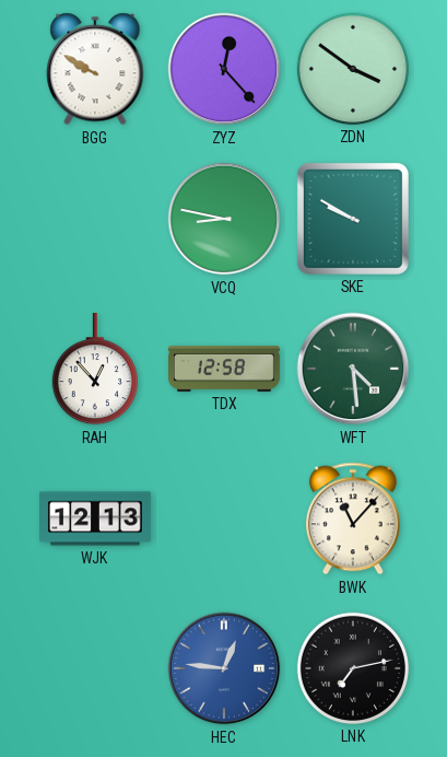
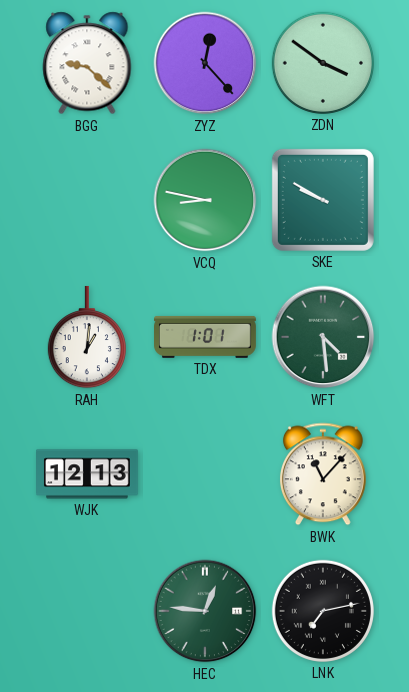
BGG: 9:50 -> 9:22
RAH: 12:53 -> 1:01
TDX: 12:58 -> 1:01
HEC dial: blue -> green
